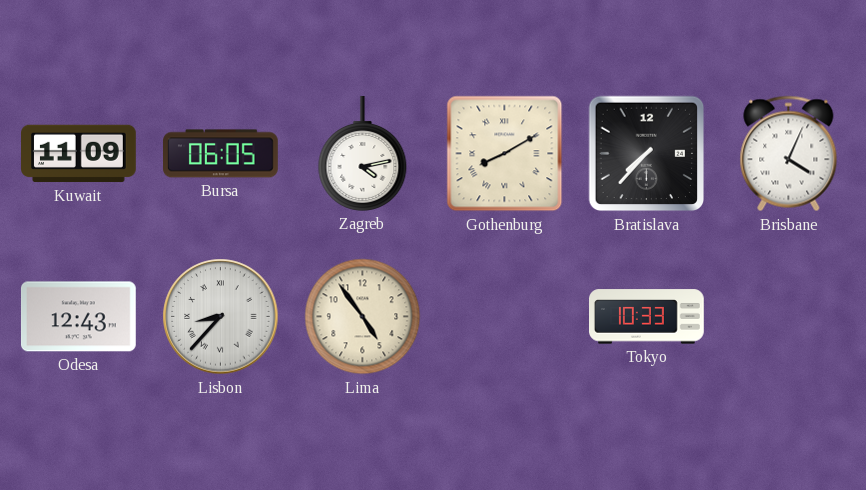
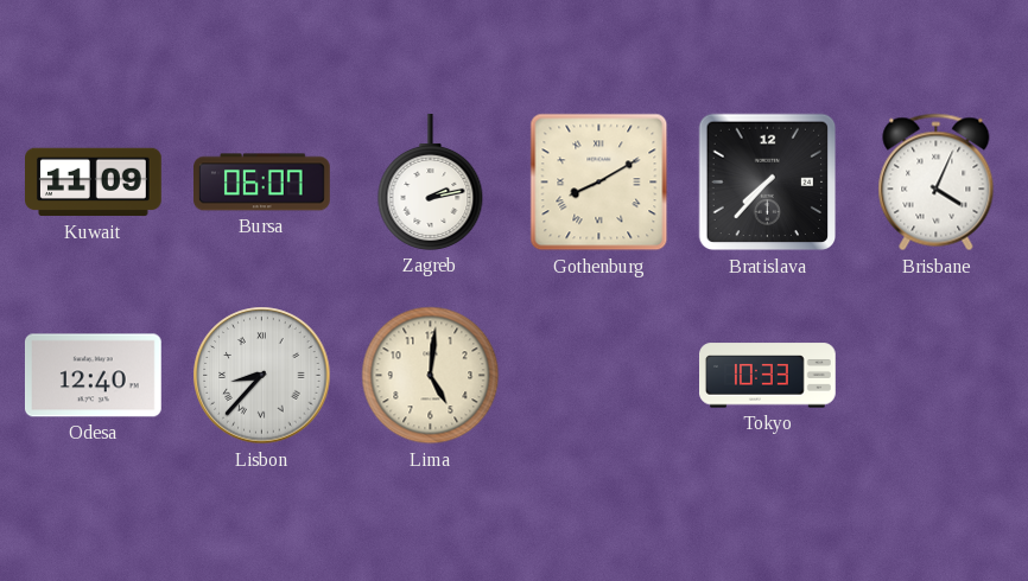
Bursa: 06:05 -> 06:07
Zagreb: 4:13 -> 2:13
Odesa: 12:43 -> 12:40
Lima: 4:54 -> 5:01
